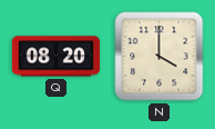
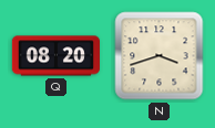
N: 4:00 -> 3:42
